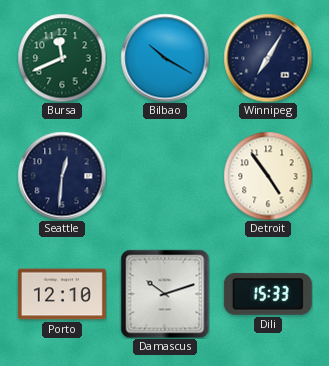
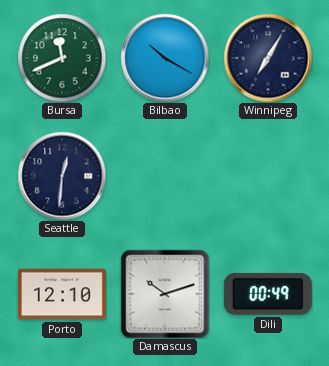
Detroit: 4:54 -> none
Dili: 15:33 -> 00:49
